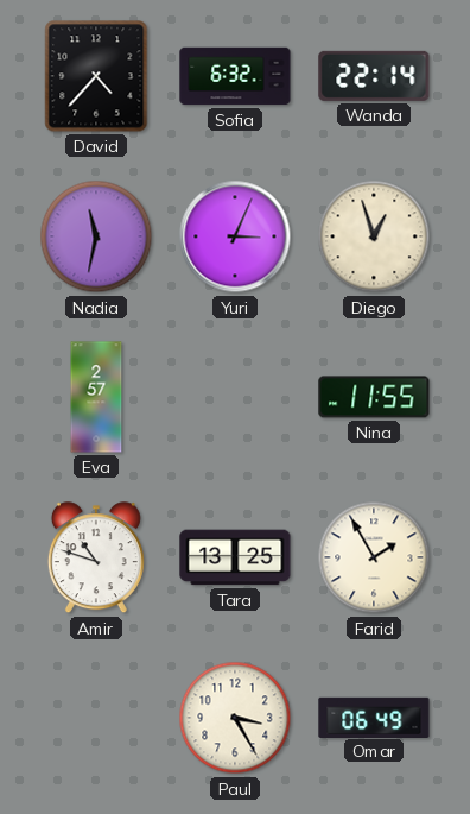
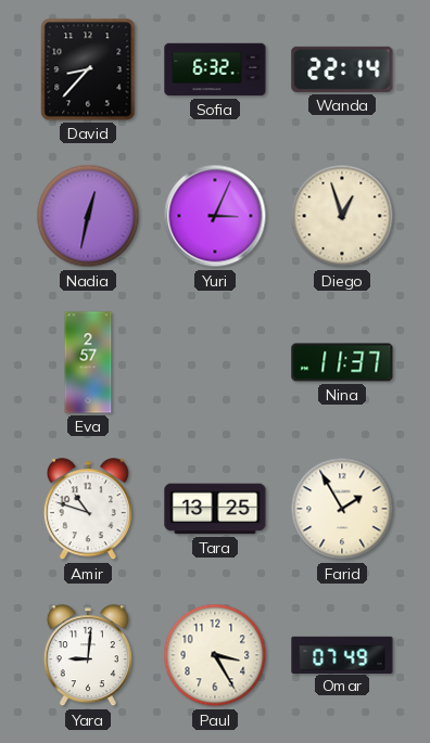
David: 4:37 -> 8:37
Nadia: 11:32 -> 12:32
Nina: 11:55 -> 11:37
Yara: none -> 9:01
Omar: 06:49 -> 07:49
